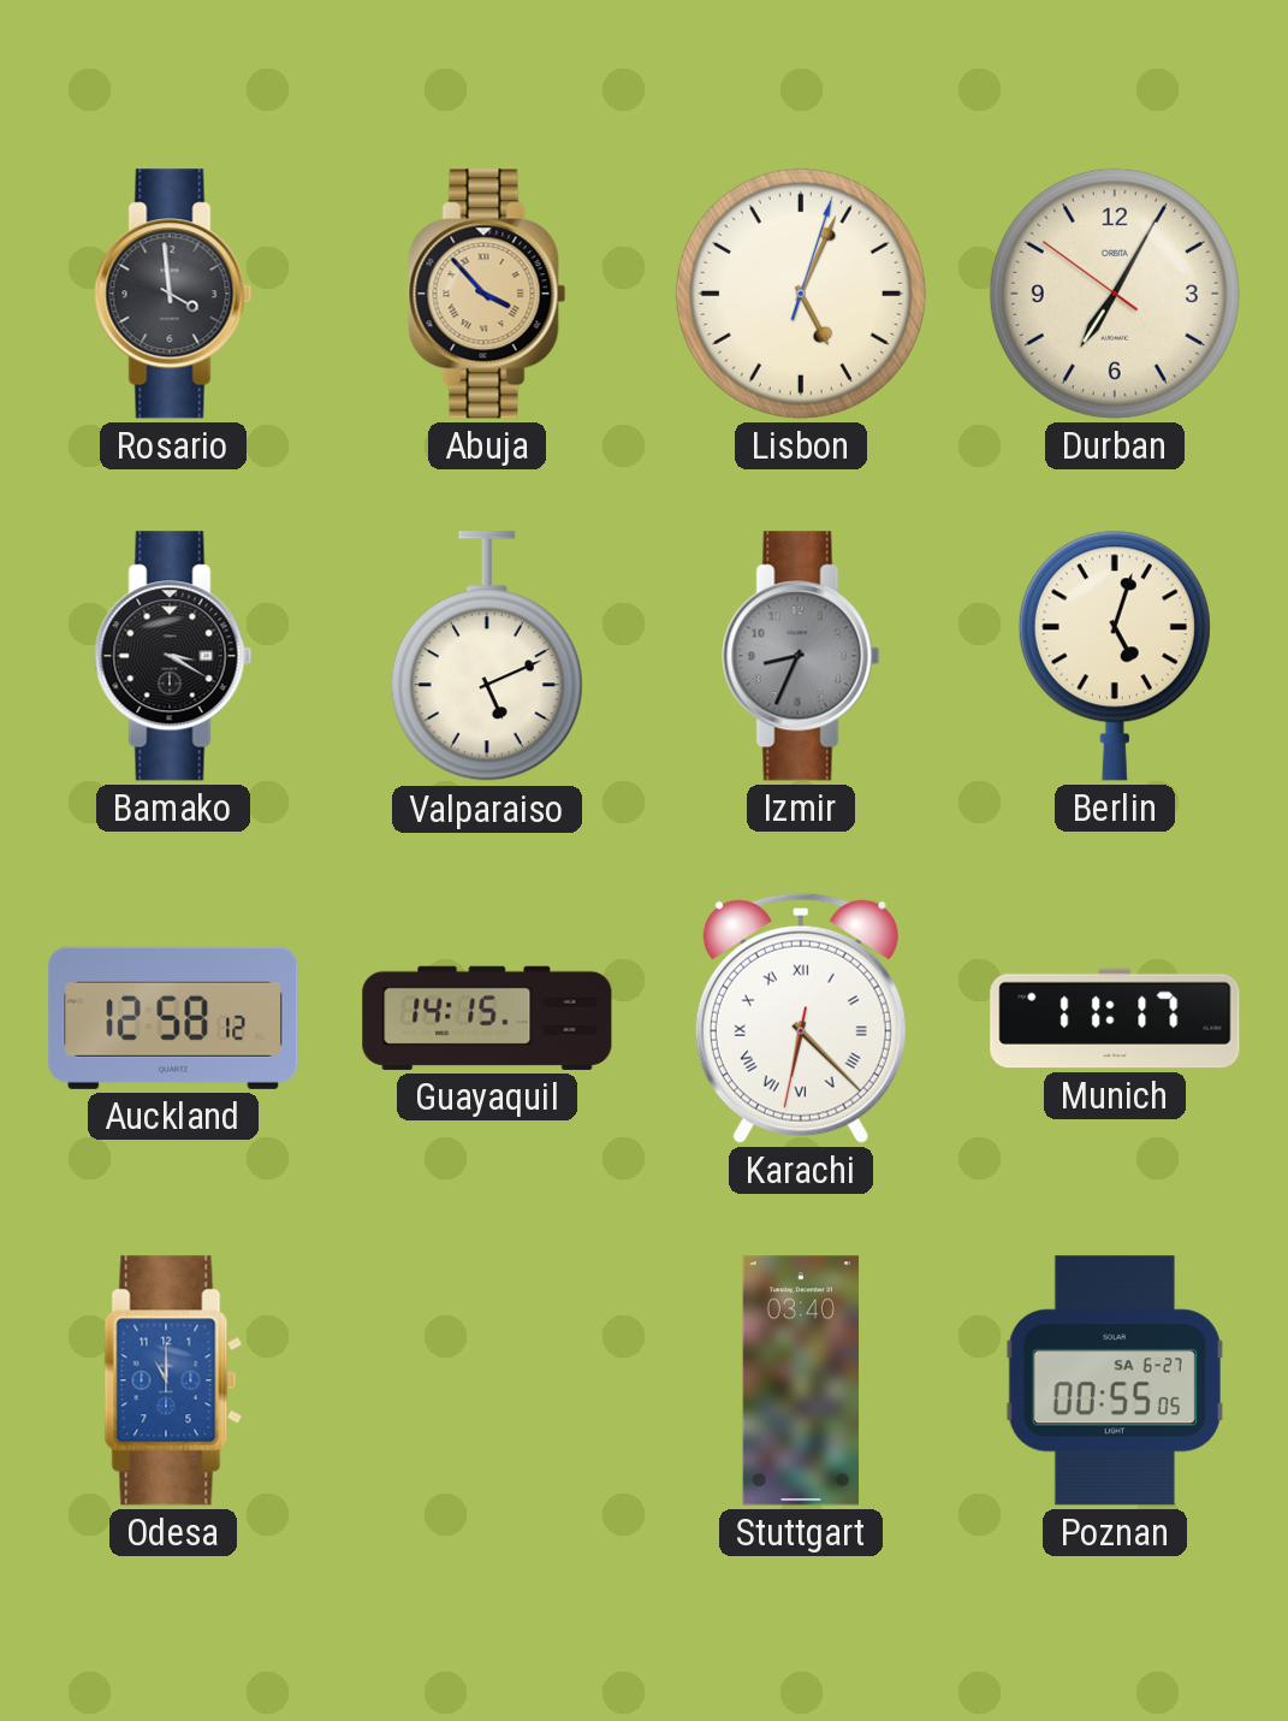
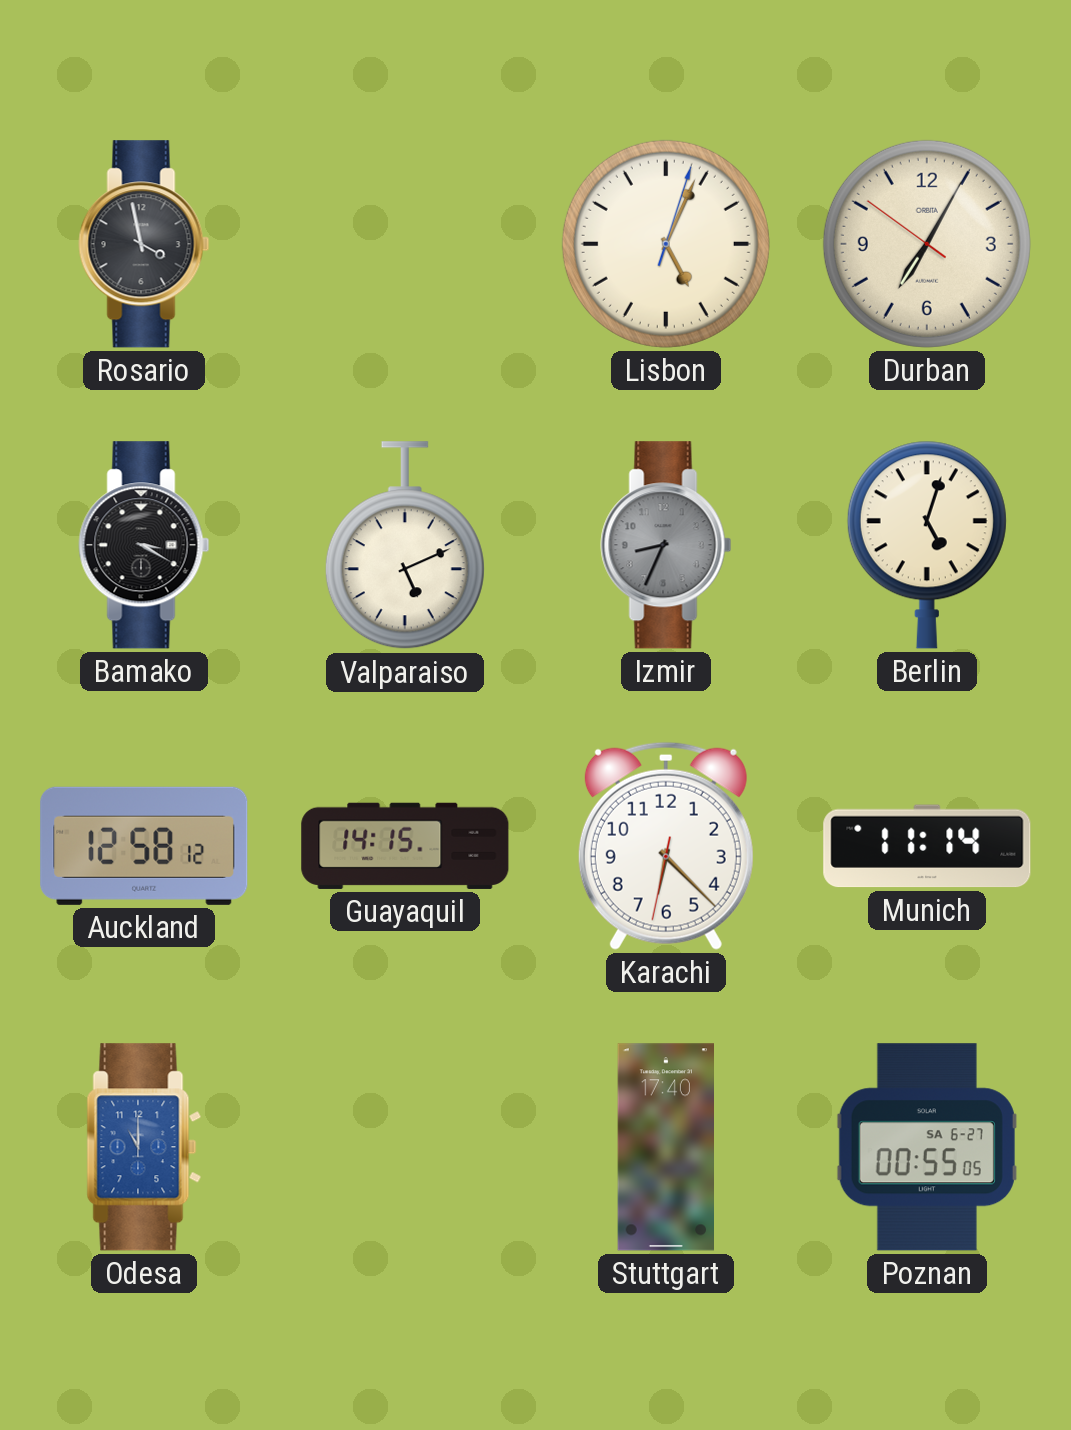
Rosario: 3:59 -> 3:58
Abuja: 3:53 -> none
Karachi numerals: Roman -> Arabic
Munich: 11:17 -> 11:14
Stuttgart: 03:40 -> 17:40
